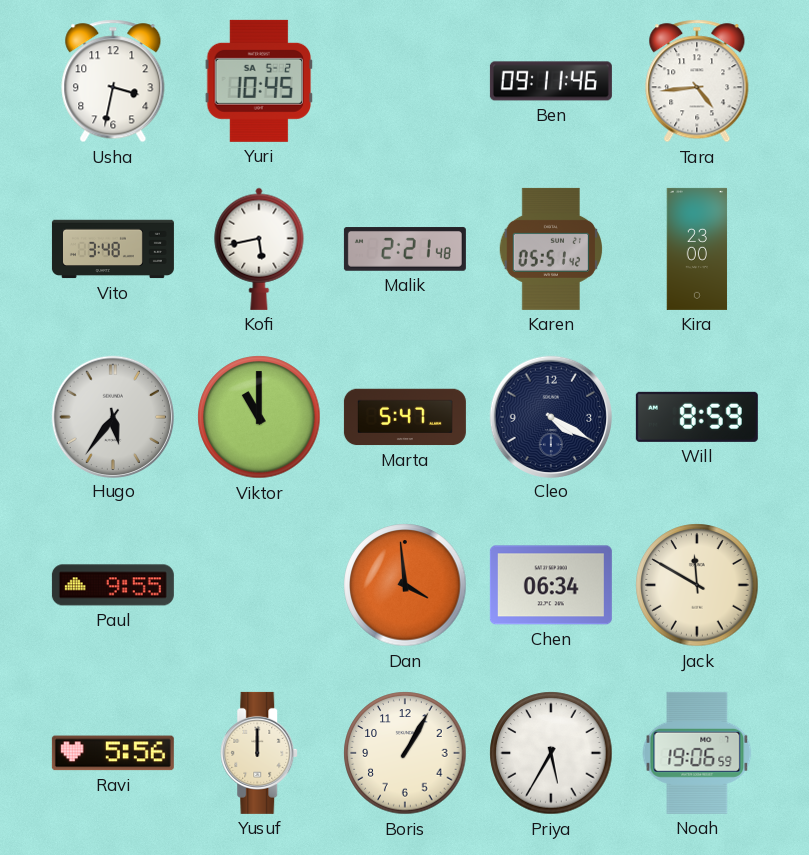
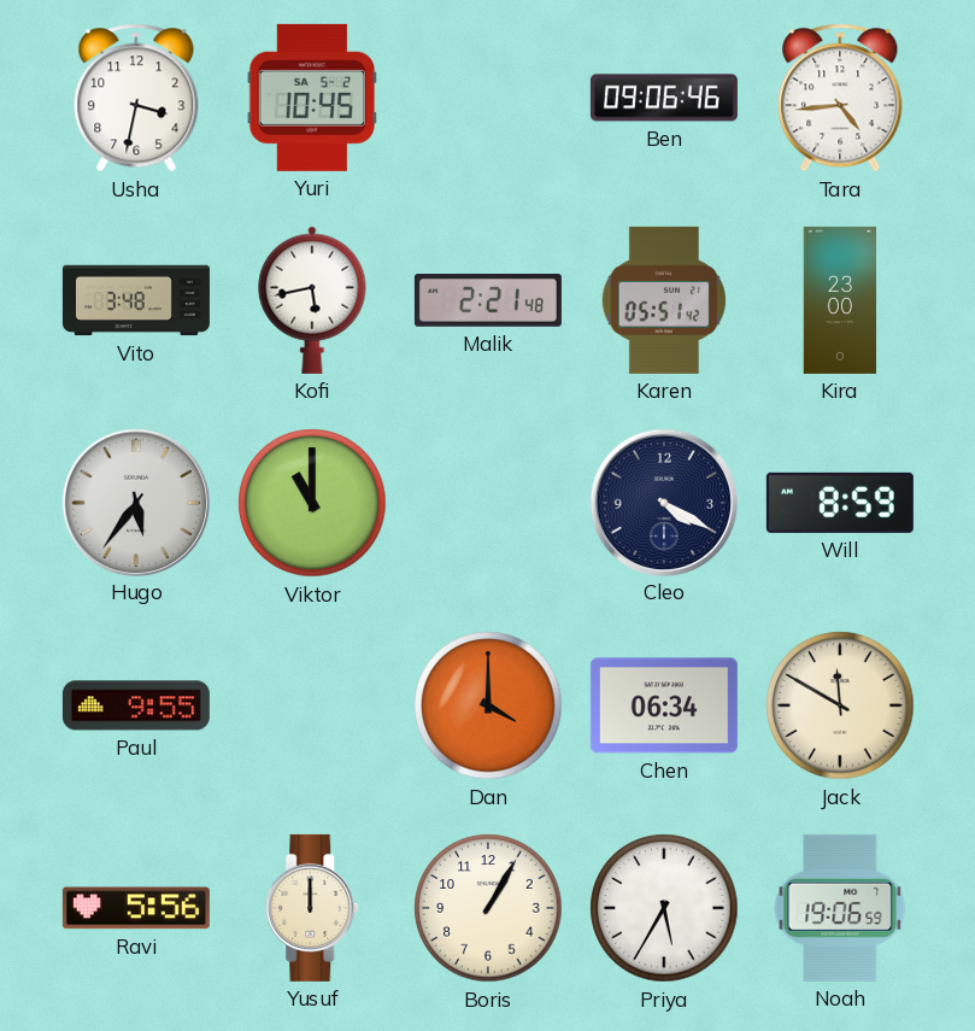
Ben: 09:11 -> 09:06
Marta: 5:47 -> none
Dan: 3:59 -> 4:00
